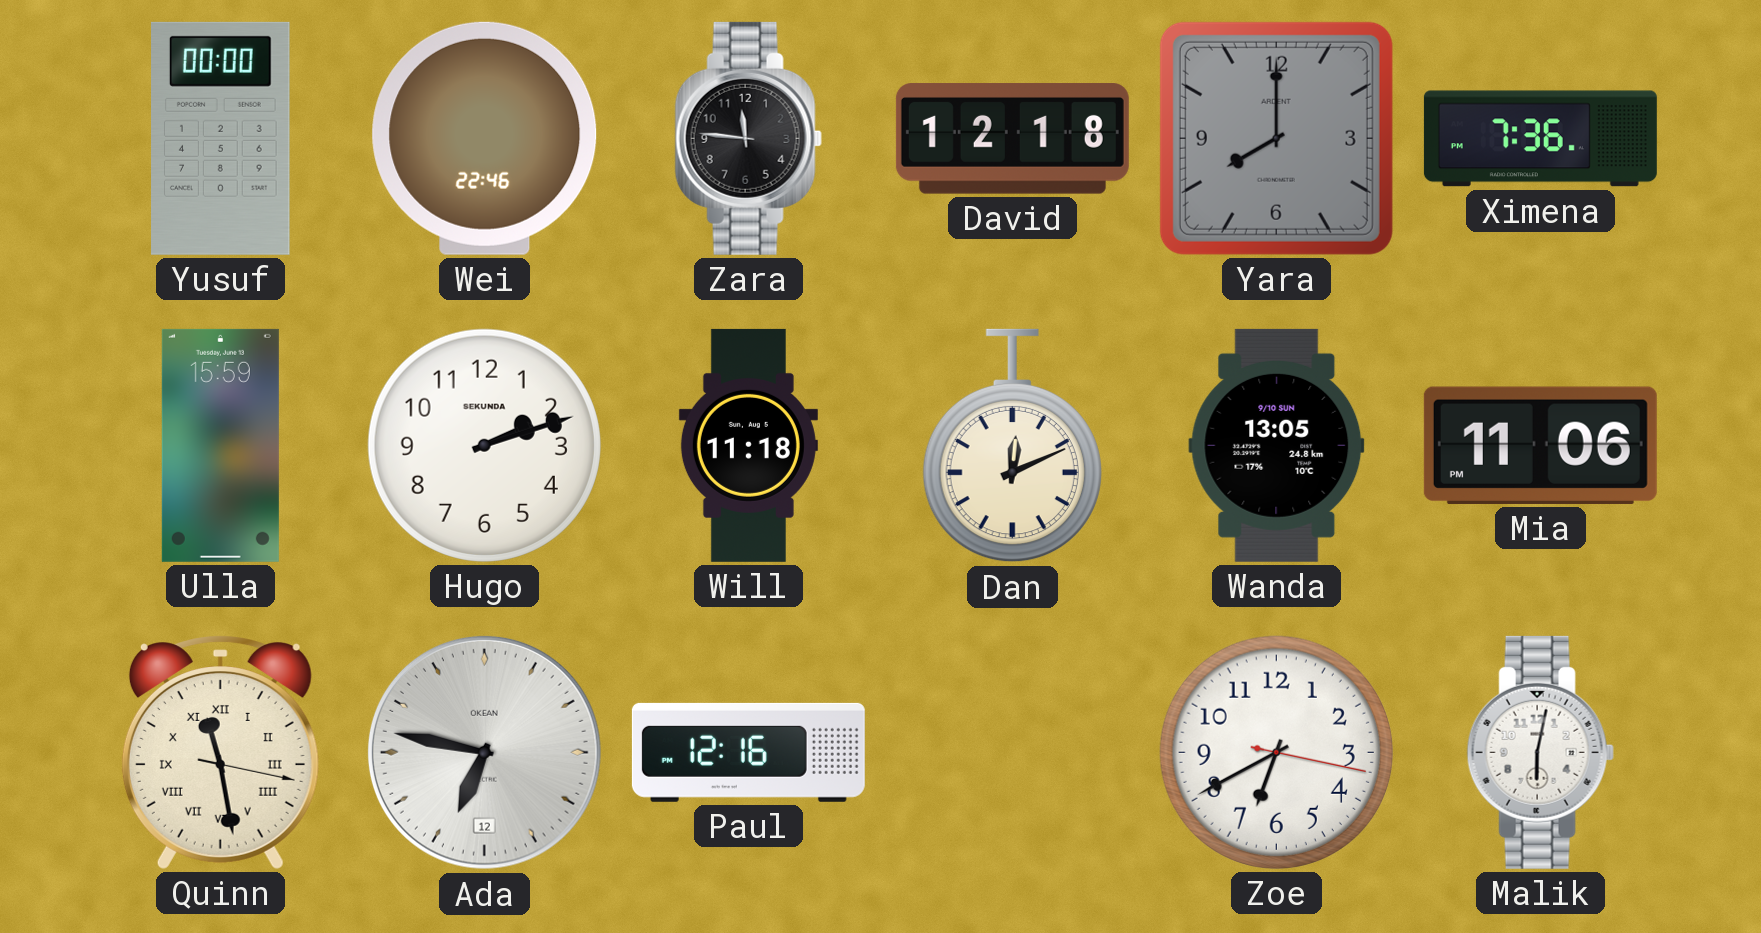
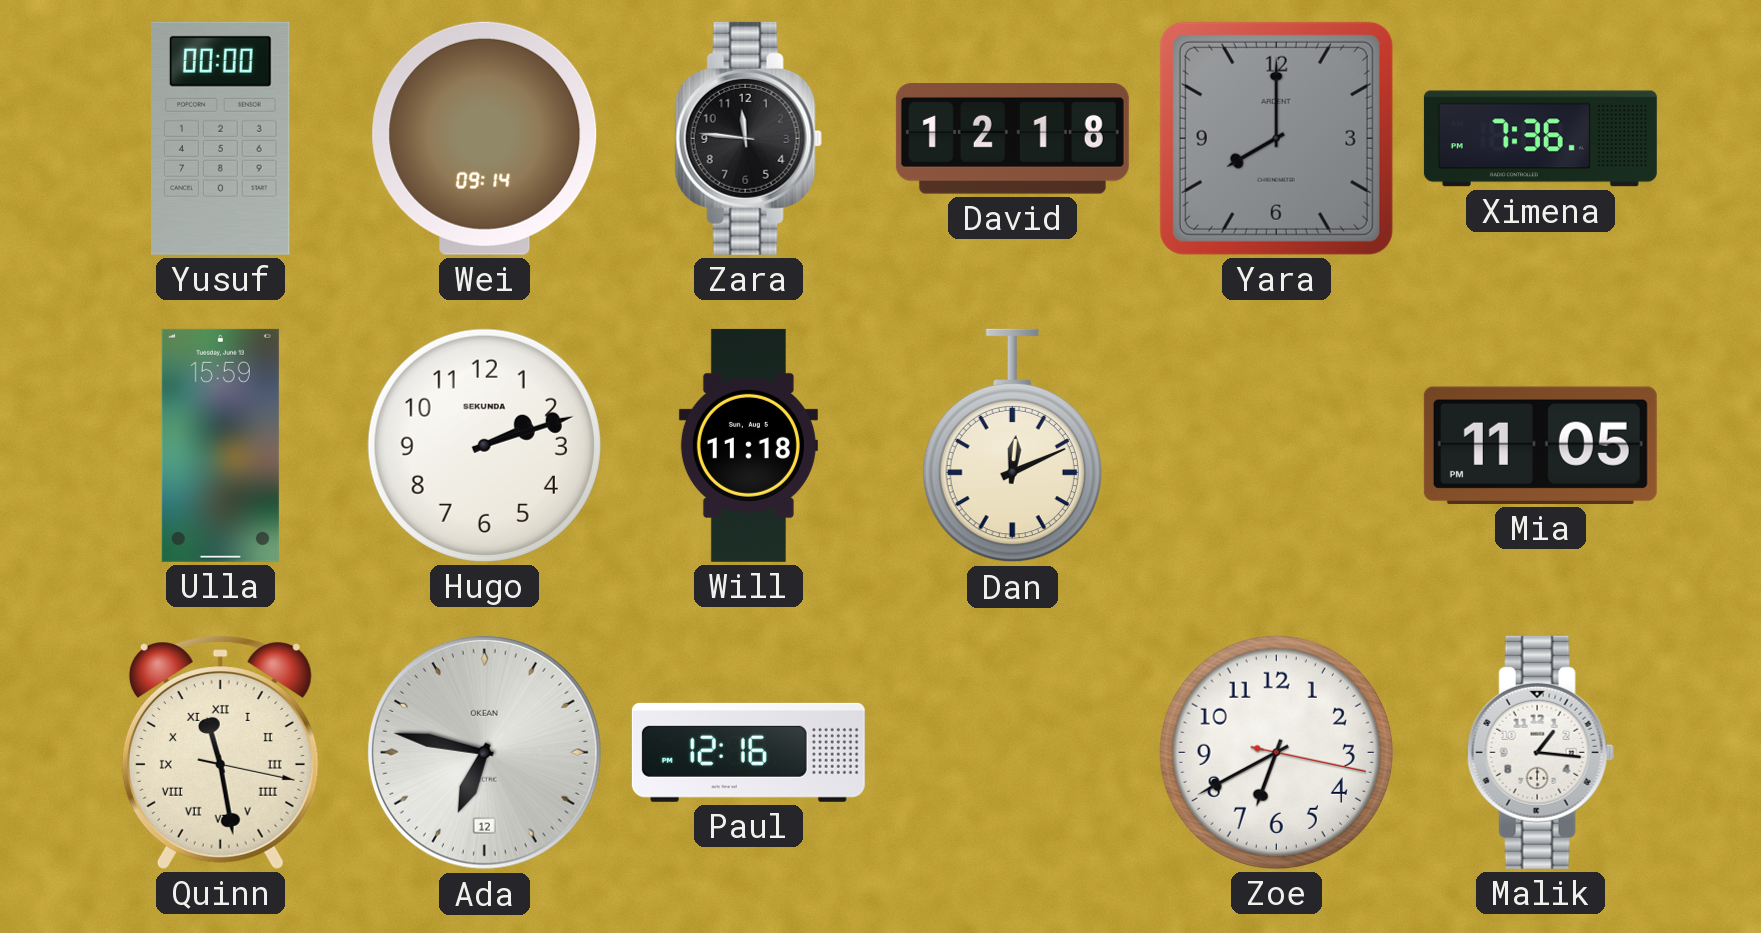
Wei: 22:46 -> 09:14
Wanda: 13:05 -> none
Mia: 11:06 -> 11:05
Malik: 6:02 -> 1:16
